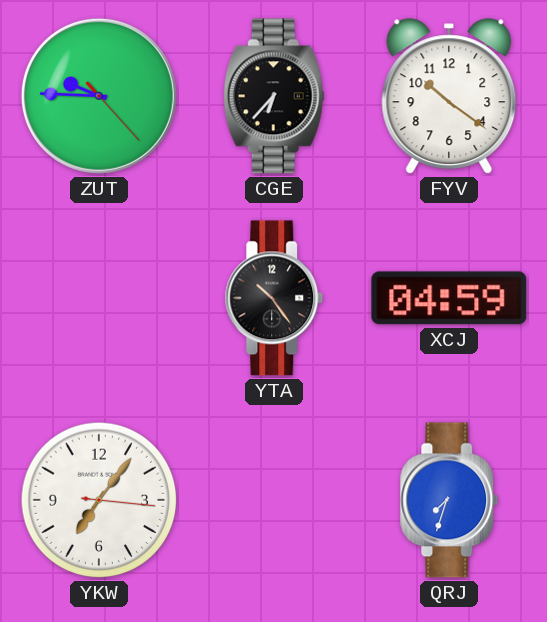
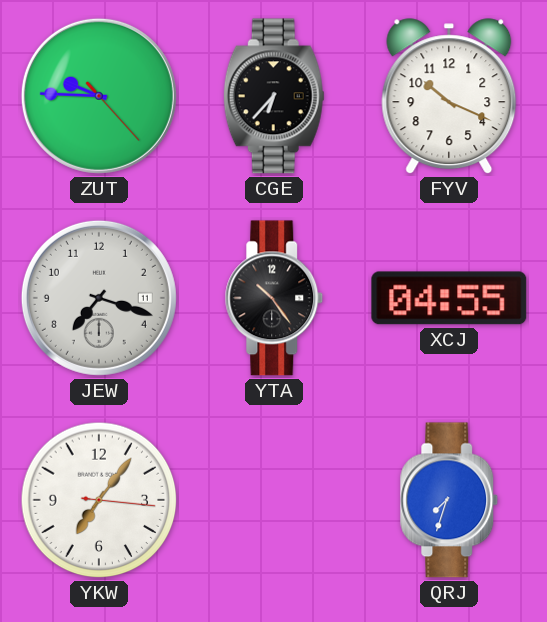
FYV: 10:21 -> 10:19
JEW: none -> 7:18
XCJ: 04:59 -> 04:55
